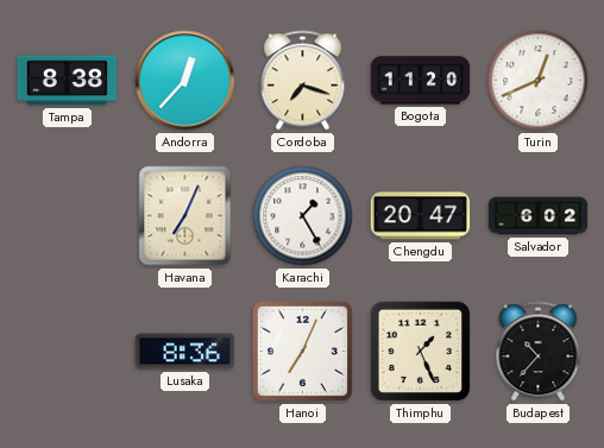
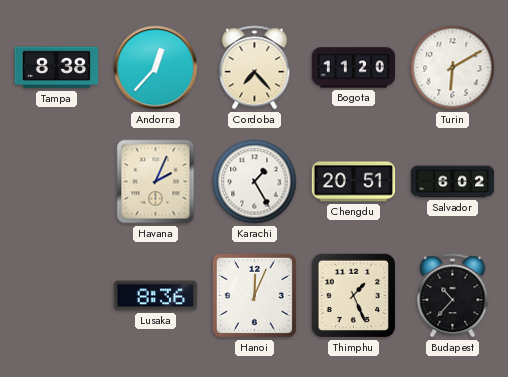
Cordoba: 7:18 -> 7:23
Turin: 12:41 -> 6:10
Havana: 7:04 -> 2:04
Chengdu: 20:47 -> 20:51
Hanoi: 7:04 -> 12:04
